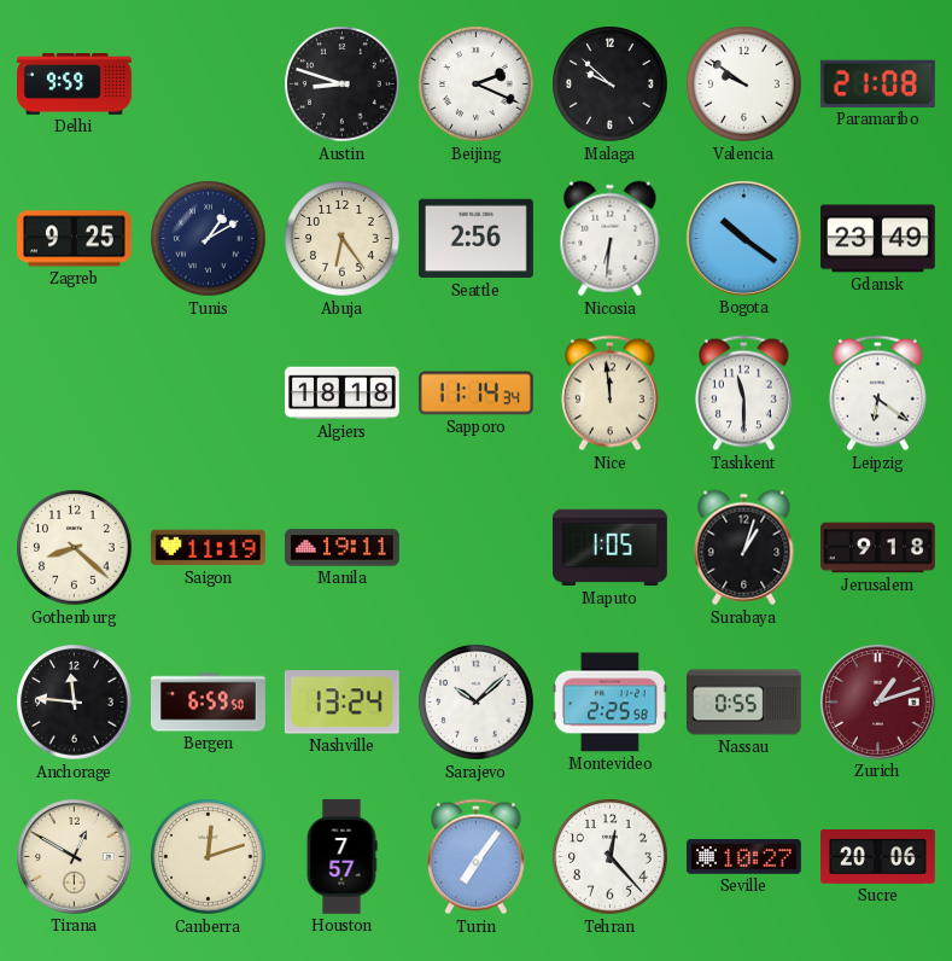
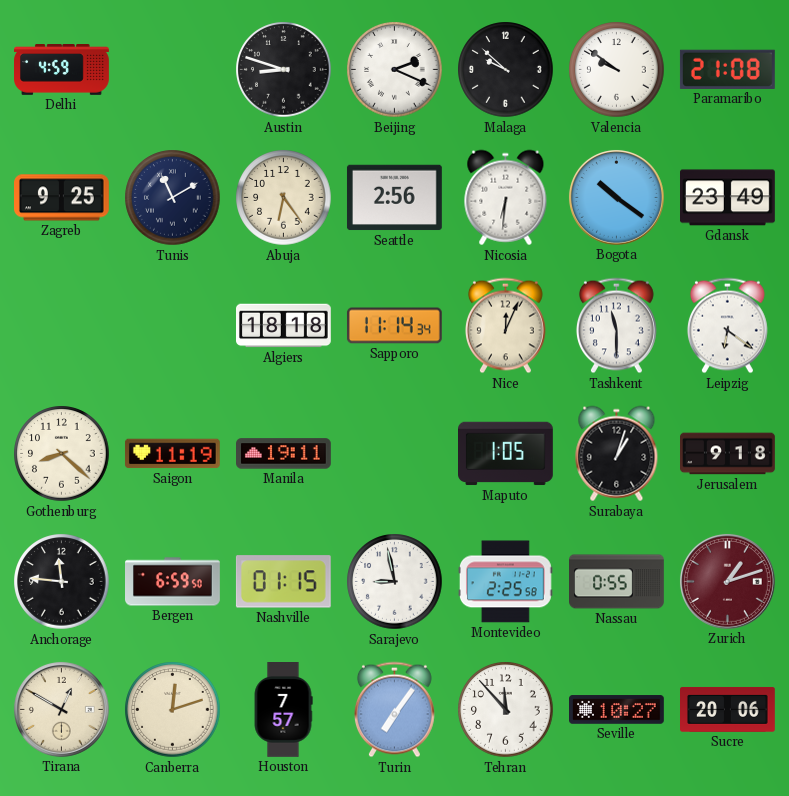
Delhi: 9:59 -> 4:59
Tunis: 1:10 -> 11:10
Nice: 11:59 -> 12:04
Nashville: 13:24 -> 01:15
Sarajevo: 10:08 -> 8:58
Tehran: 12:23 -> 11:53
